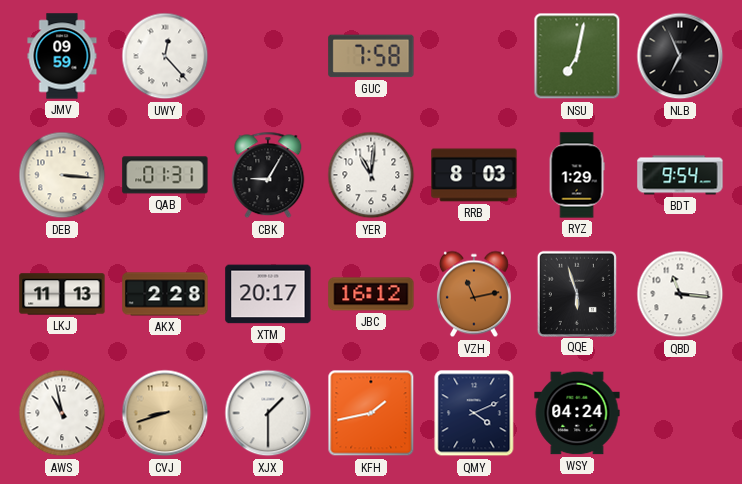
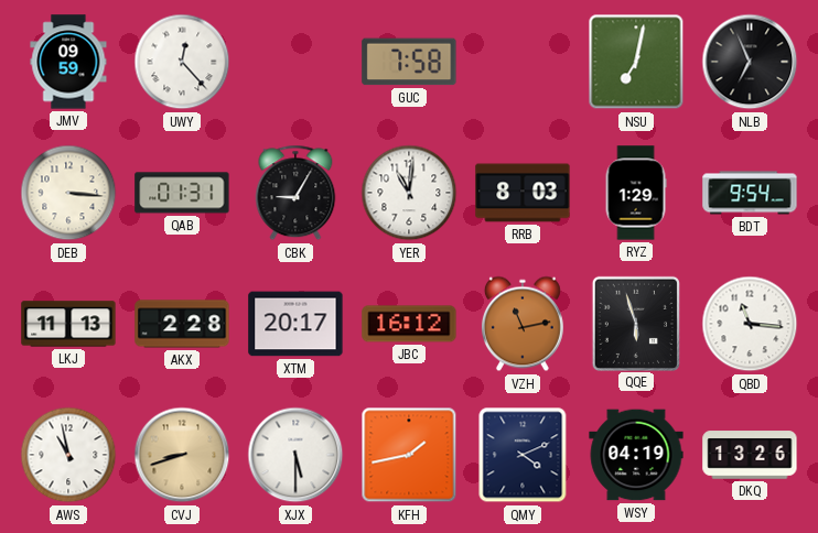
XJX: 1:30 -> 5:30
WSY: 04:24 -> 04:19
DKQ: none -> 13:26
